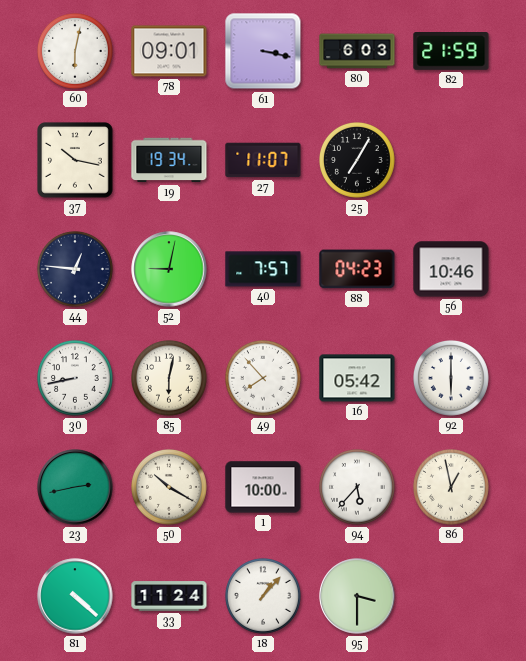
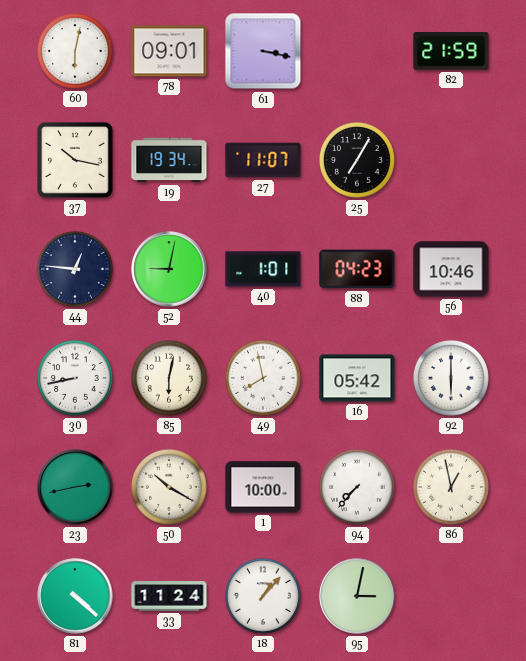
80: 6:03 -> none
40: 7:57 -> 1:01
49: 7:53 -> 7:58
94: 5:37 -> 7:37
95: 3:30 -> 3:02
